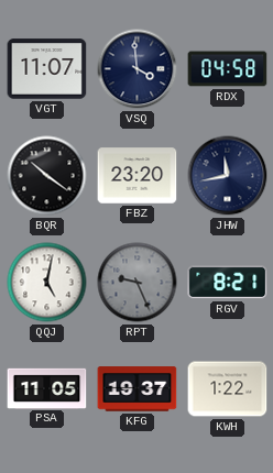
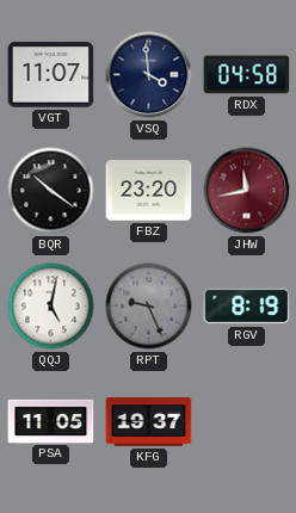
JHW dial: navy -> burgundy
RGV: 8:21 -> 8:19
KWH: 1:22 -> none
